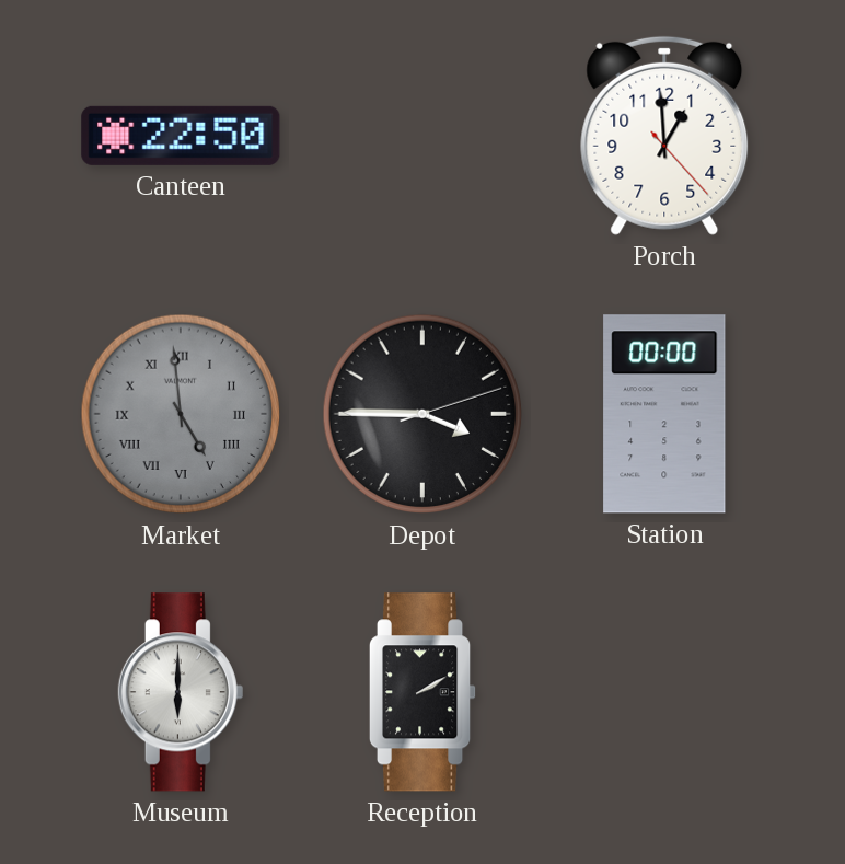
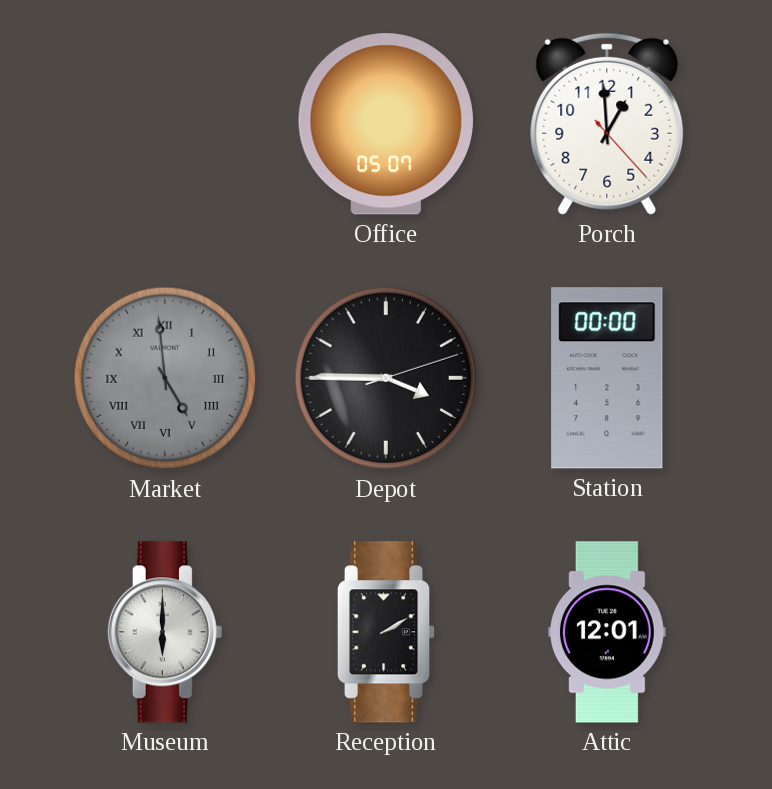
Canteen: 22:50 -> none
Office: none -> 05:07
Attic: none -> 12:01
